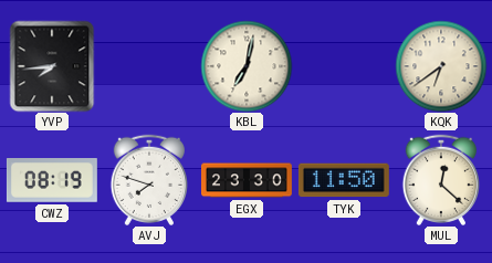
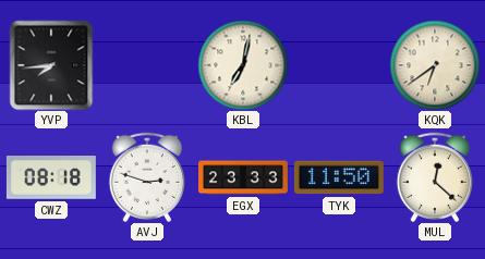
CWZ: 08:19 -> 08:18
AVJ: 7:48 -> 2:48
EGX: 23:30 -> 23:33
